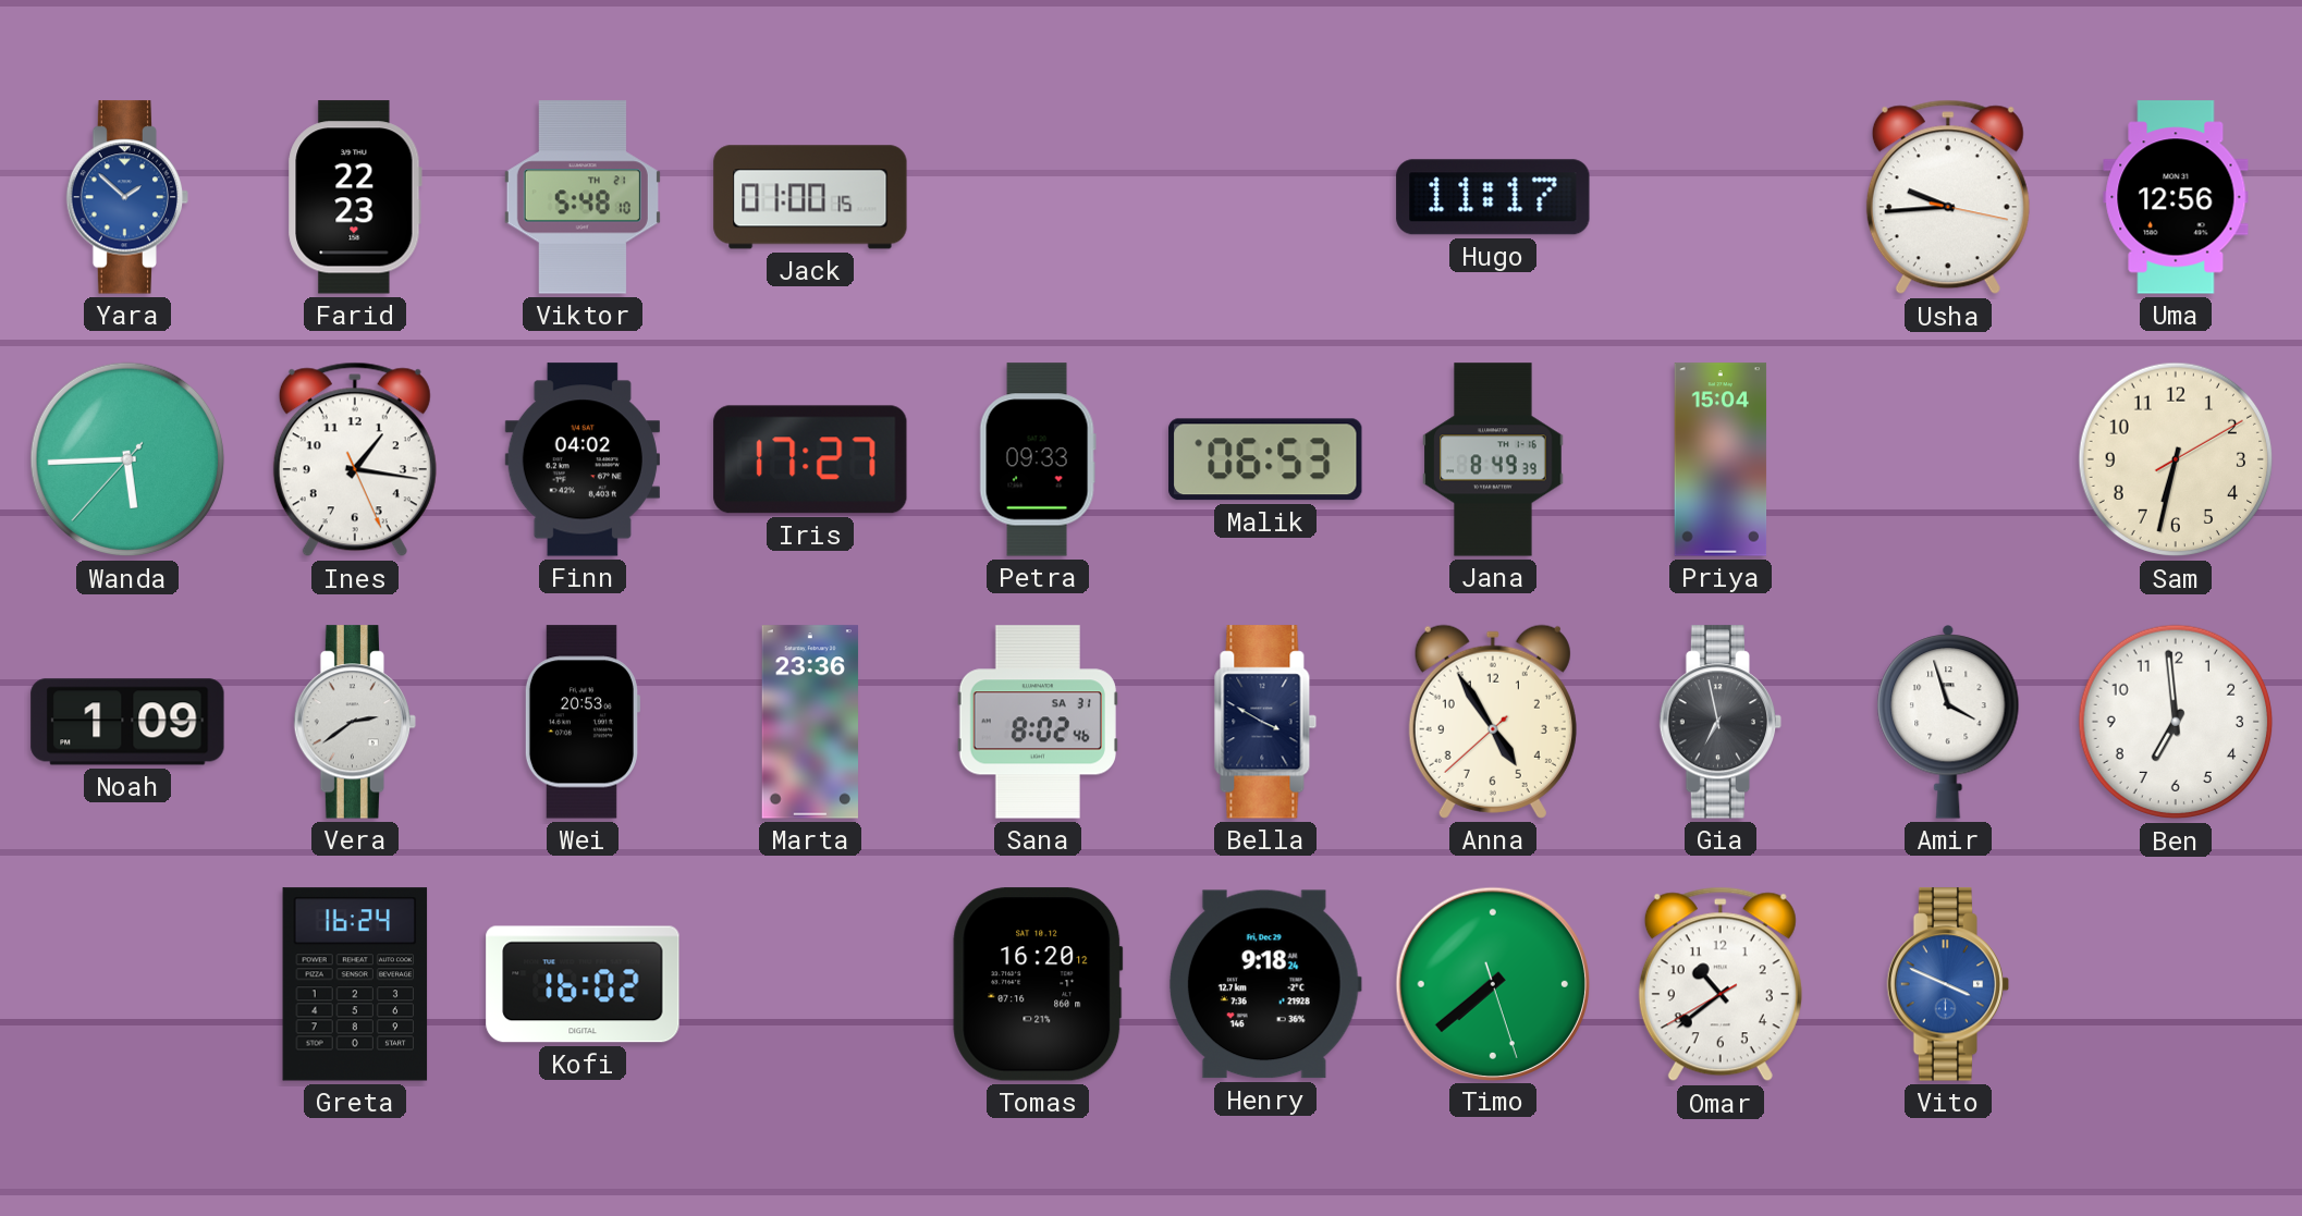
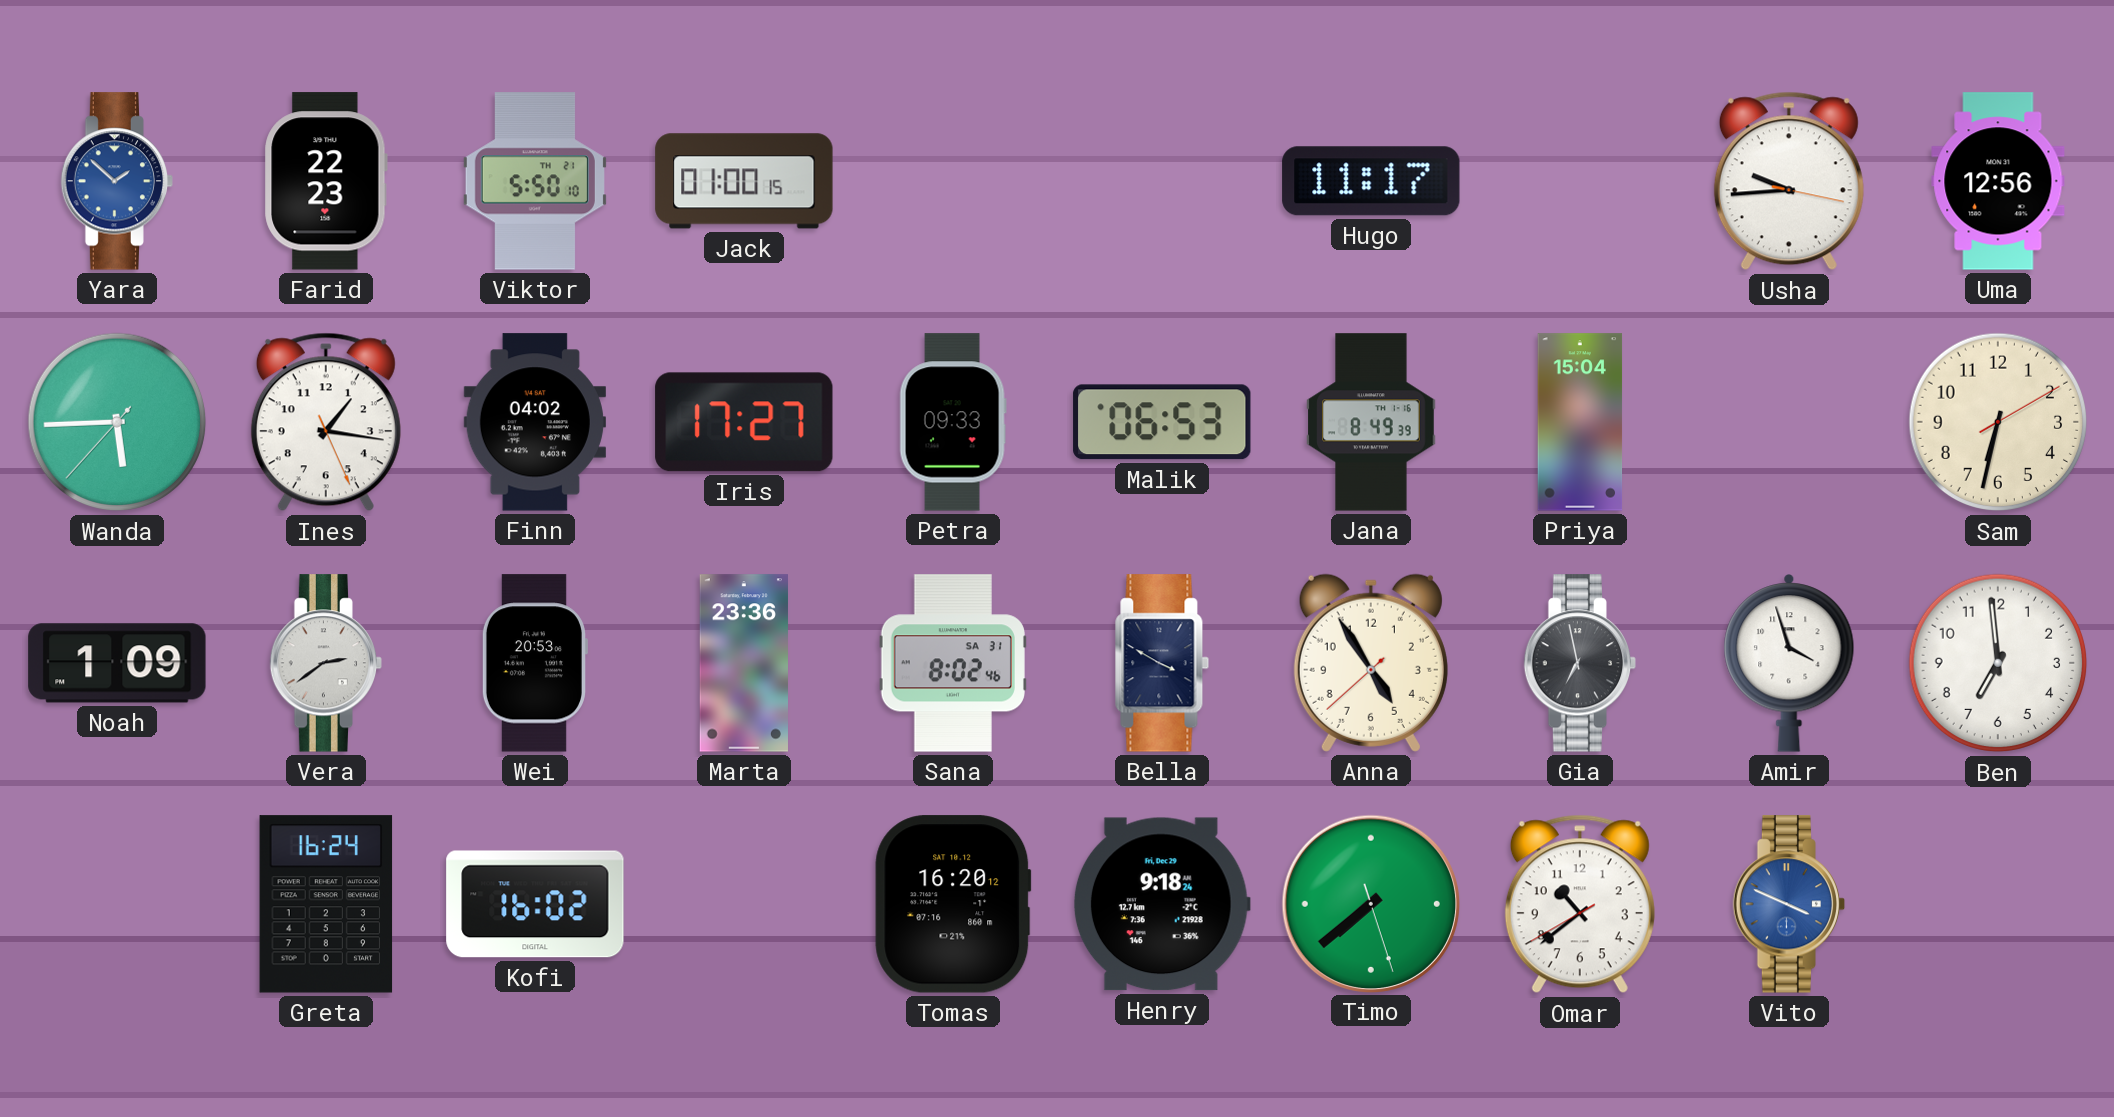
Viktor: 5:48 -> 5:50
